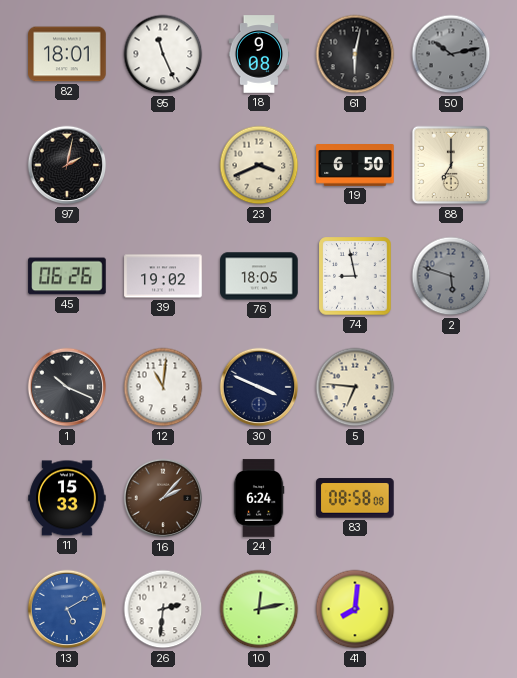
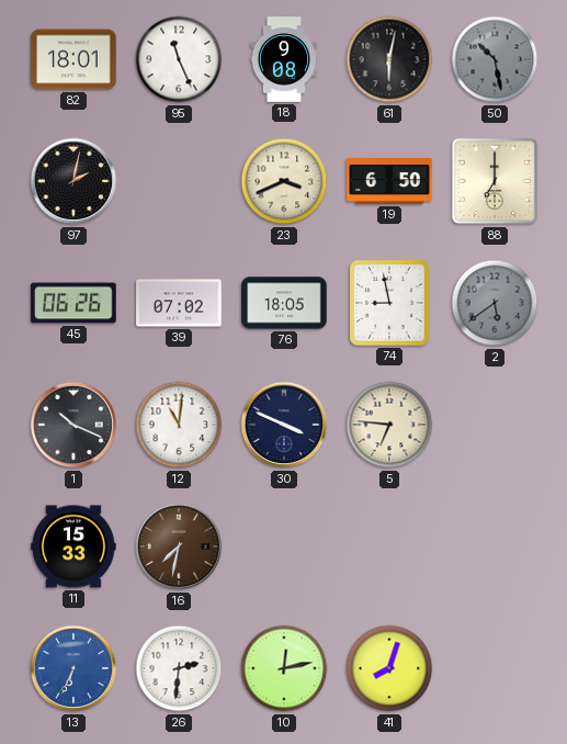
50: 10:13 -> 10:28
39: 19:02 -> 07:02
2: 5:48 -> 5:39
16: 2:07 -> 7:32
24: 6:24 -> none
83: 08:58 -> none
13: 5:10 -> 6:34
41: 8:01 -> 8:03
